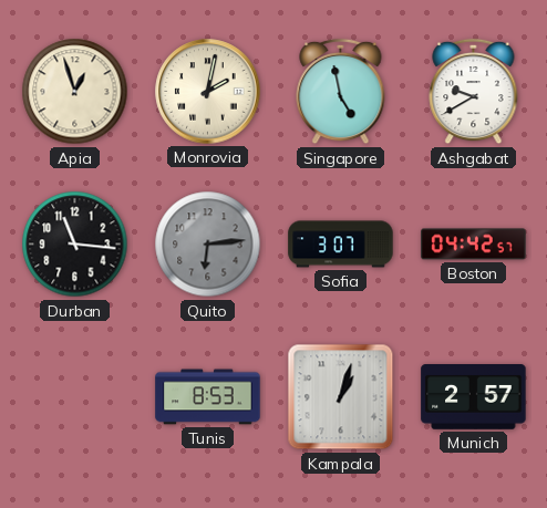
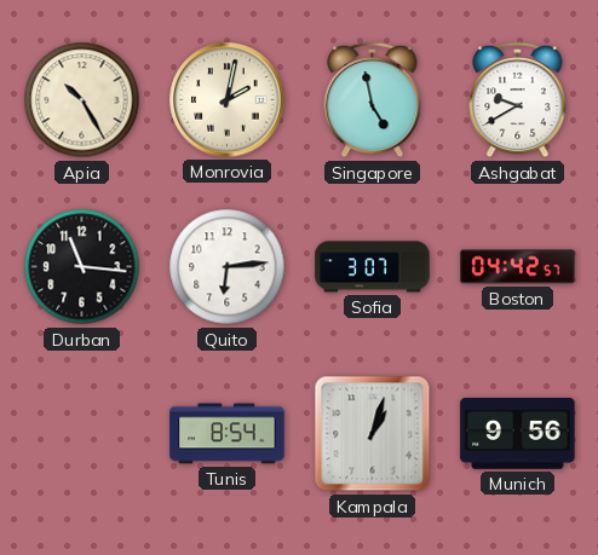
Apia: 12:57 -> 10:25
Quito dial: grey -> white
Tunis: 8:53 -> 8:54
Munich: 2:57 -> 9:56
